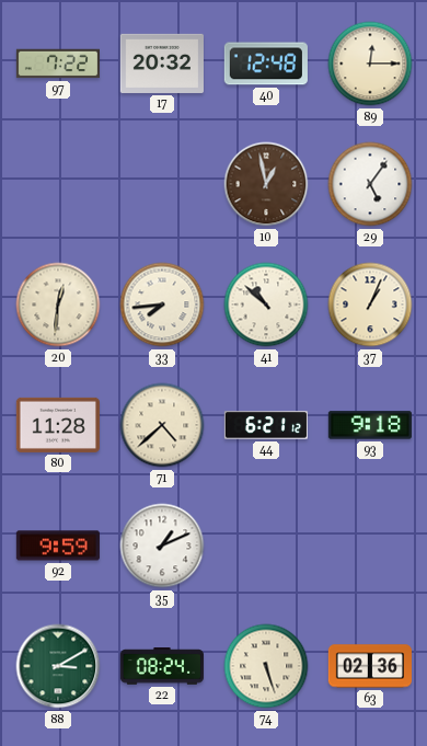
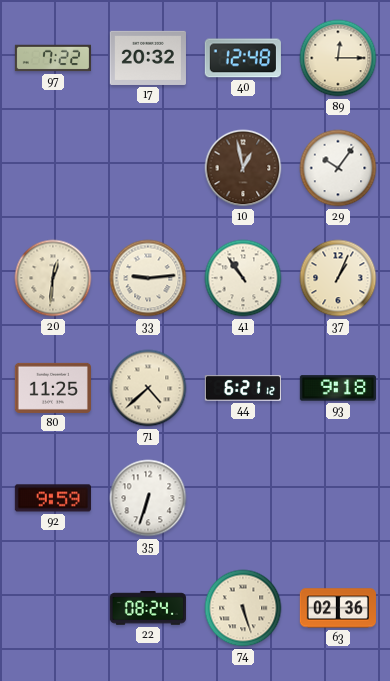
29: 5:06 -> 10:06
33: 7:44 -> 9:14
41: 10:52 -> 10:54
80: 11:28 -> 11:25
35: 1:11 -> 6:33
88: 3:10 -> none
